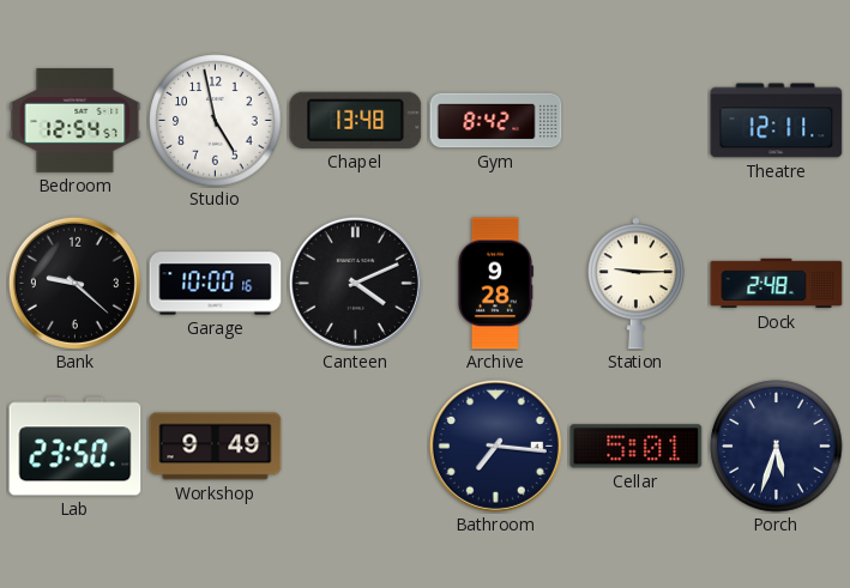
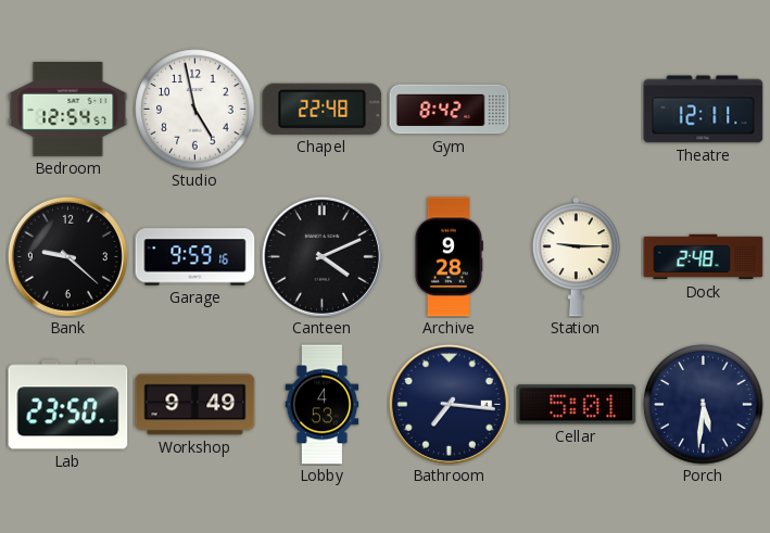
Chapel: 13:48 -> 22:48
Garage: 10:00 -> 9:59
Lobby: none -> 4:53
Porch: 5:33 -> 5:31
